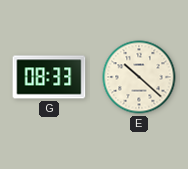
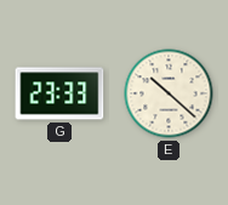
G: 08:33 -> 23:33
